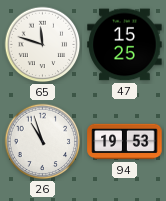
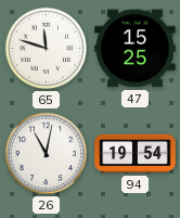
26: 10:57 -> 11:02
94: 19:53 -> 19:54
